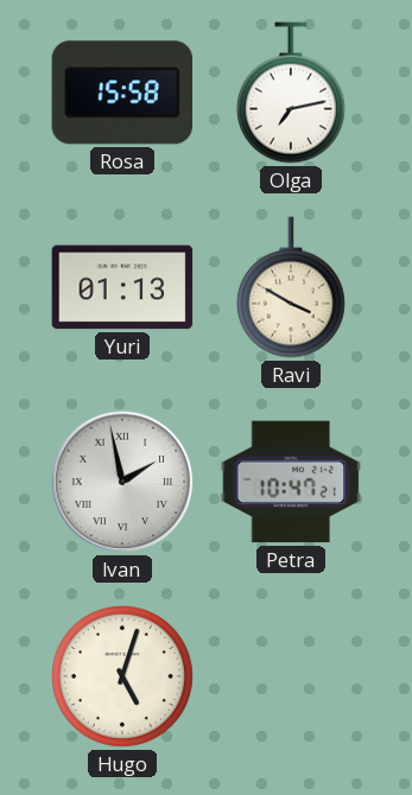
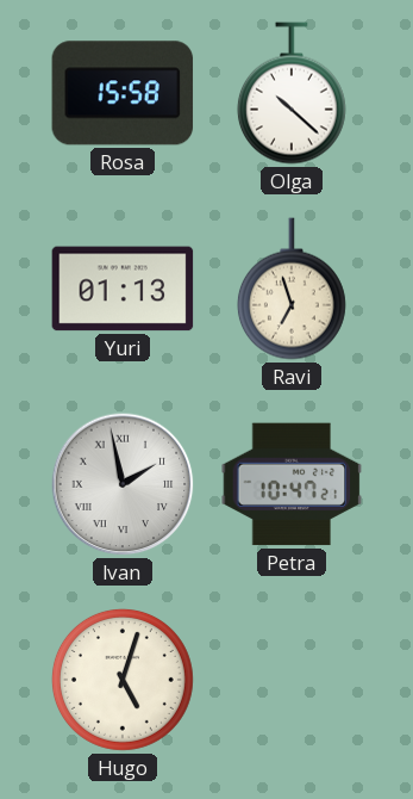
Olga: 7:13 -> 10:22
Ravi: 3:50 -> 6:57
